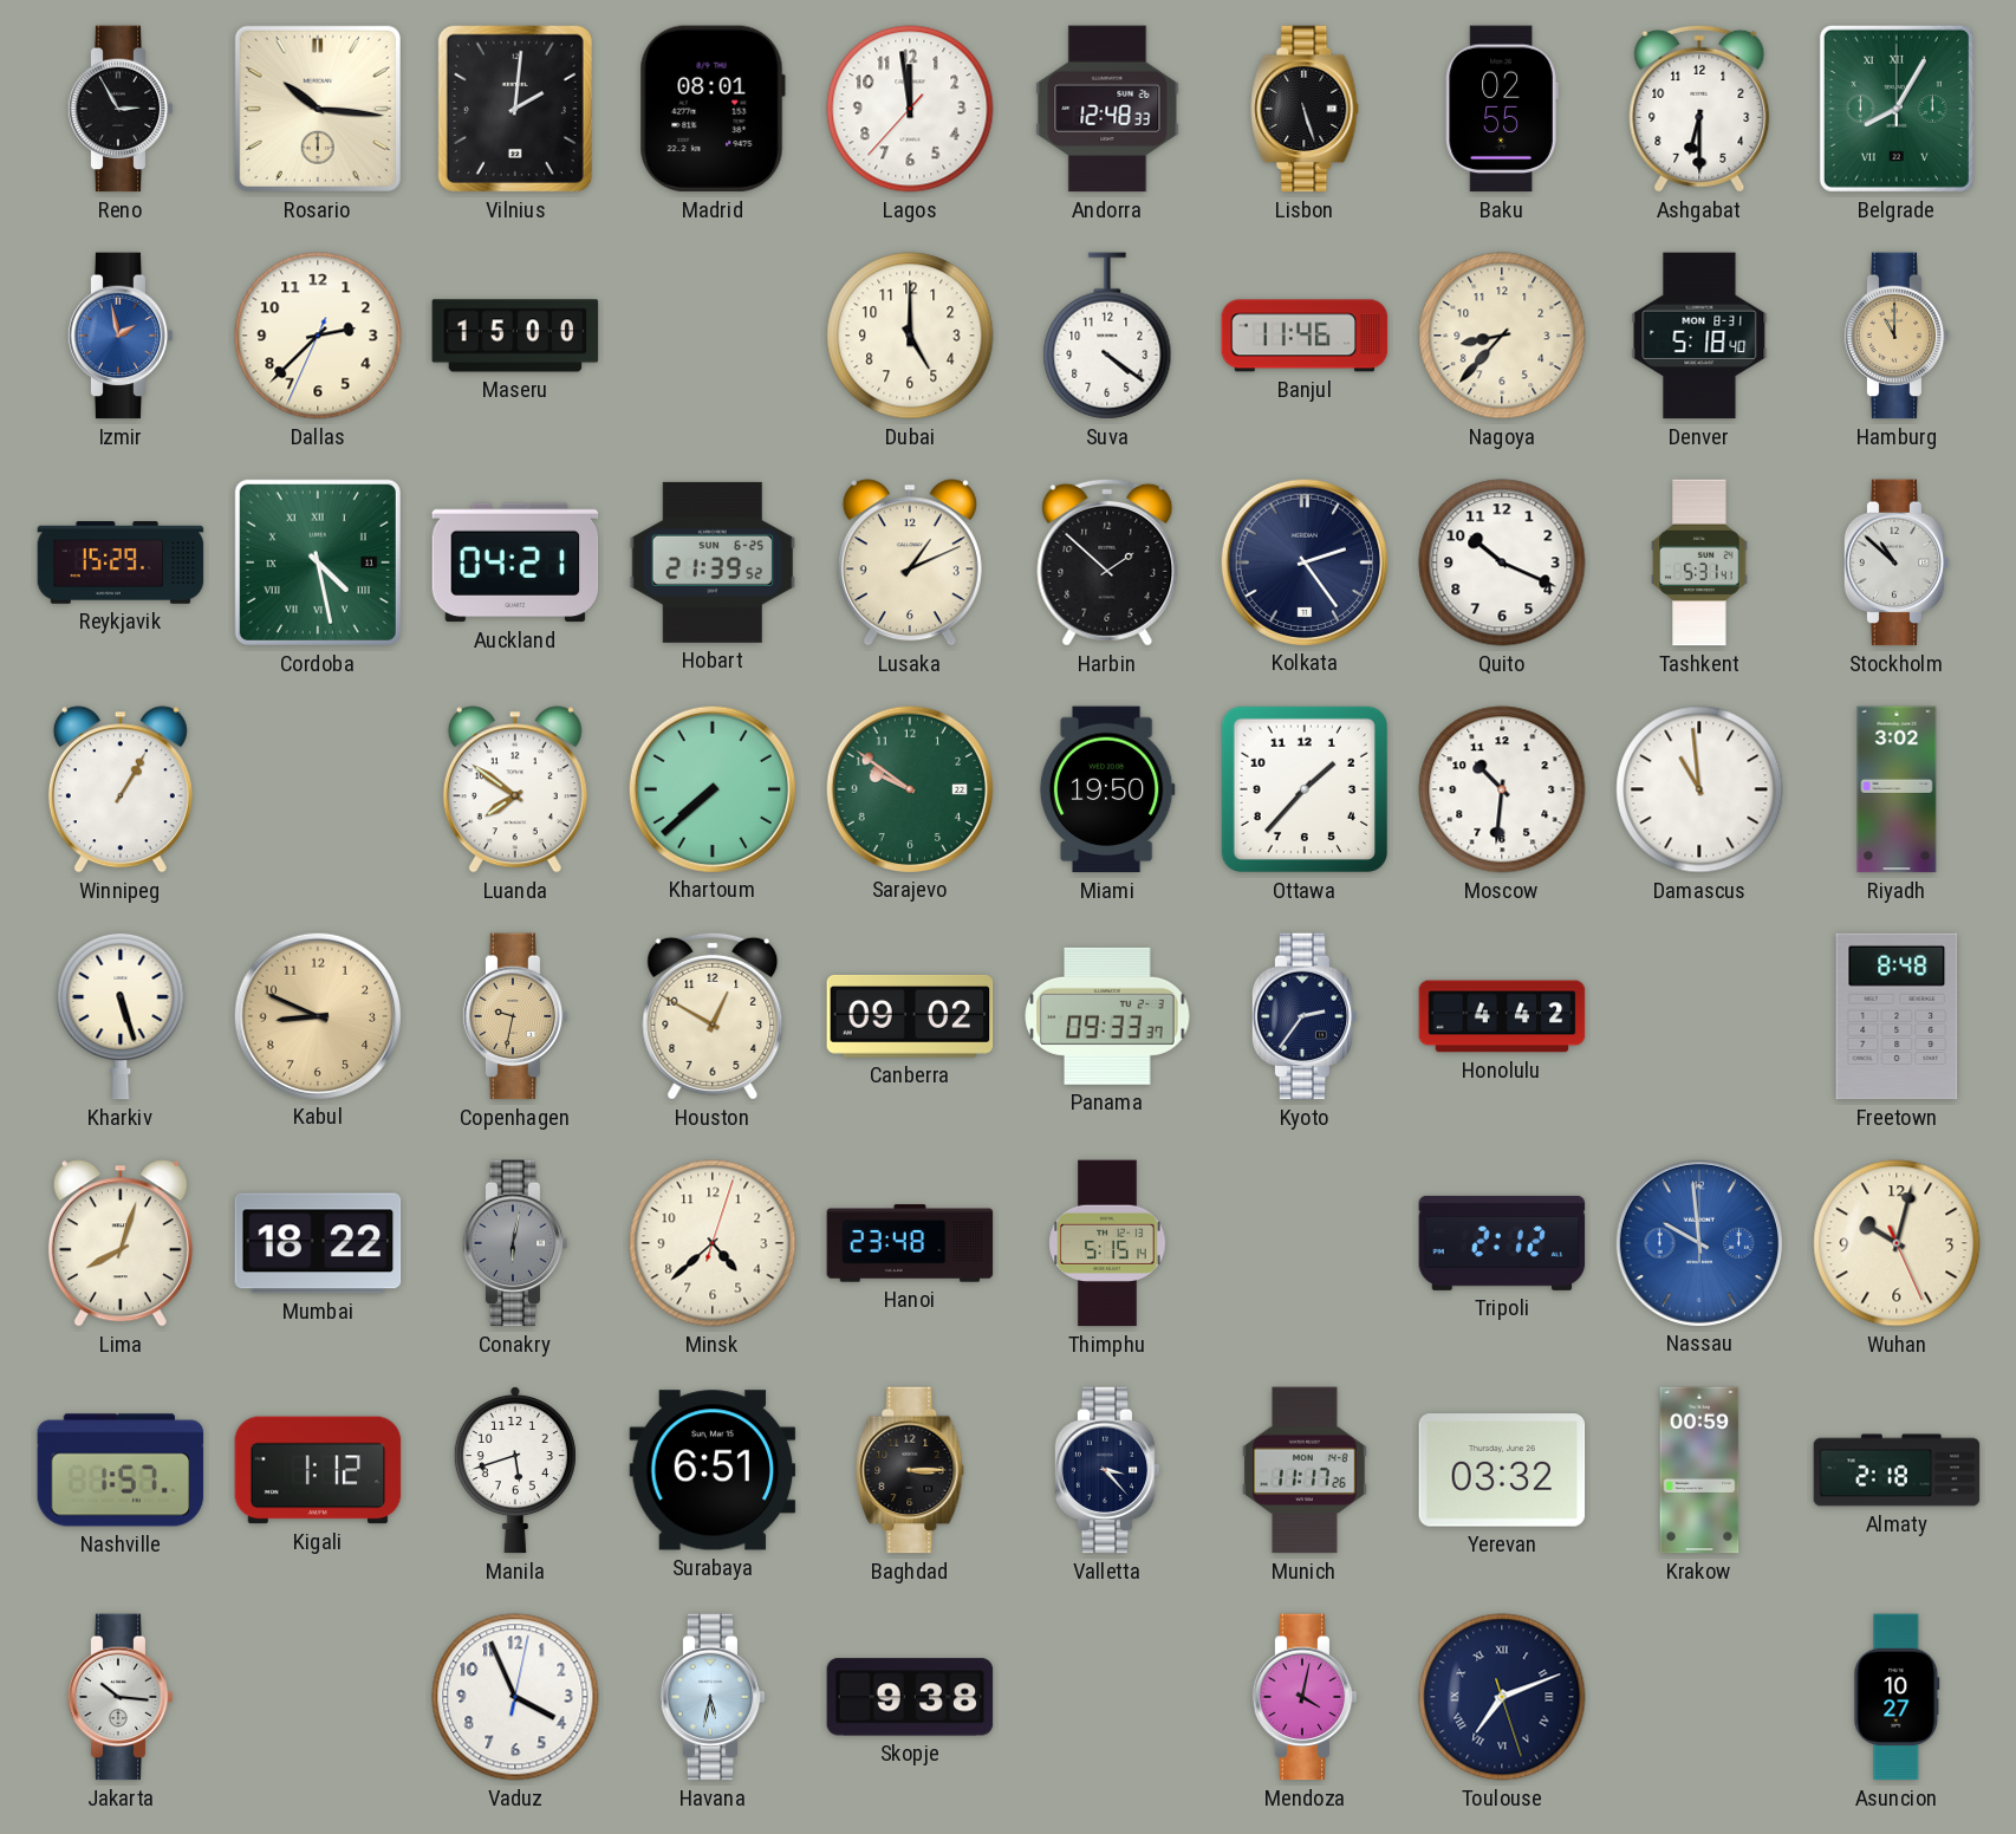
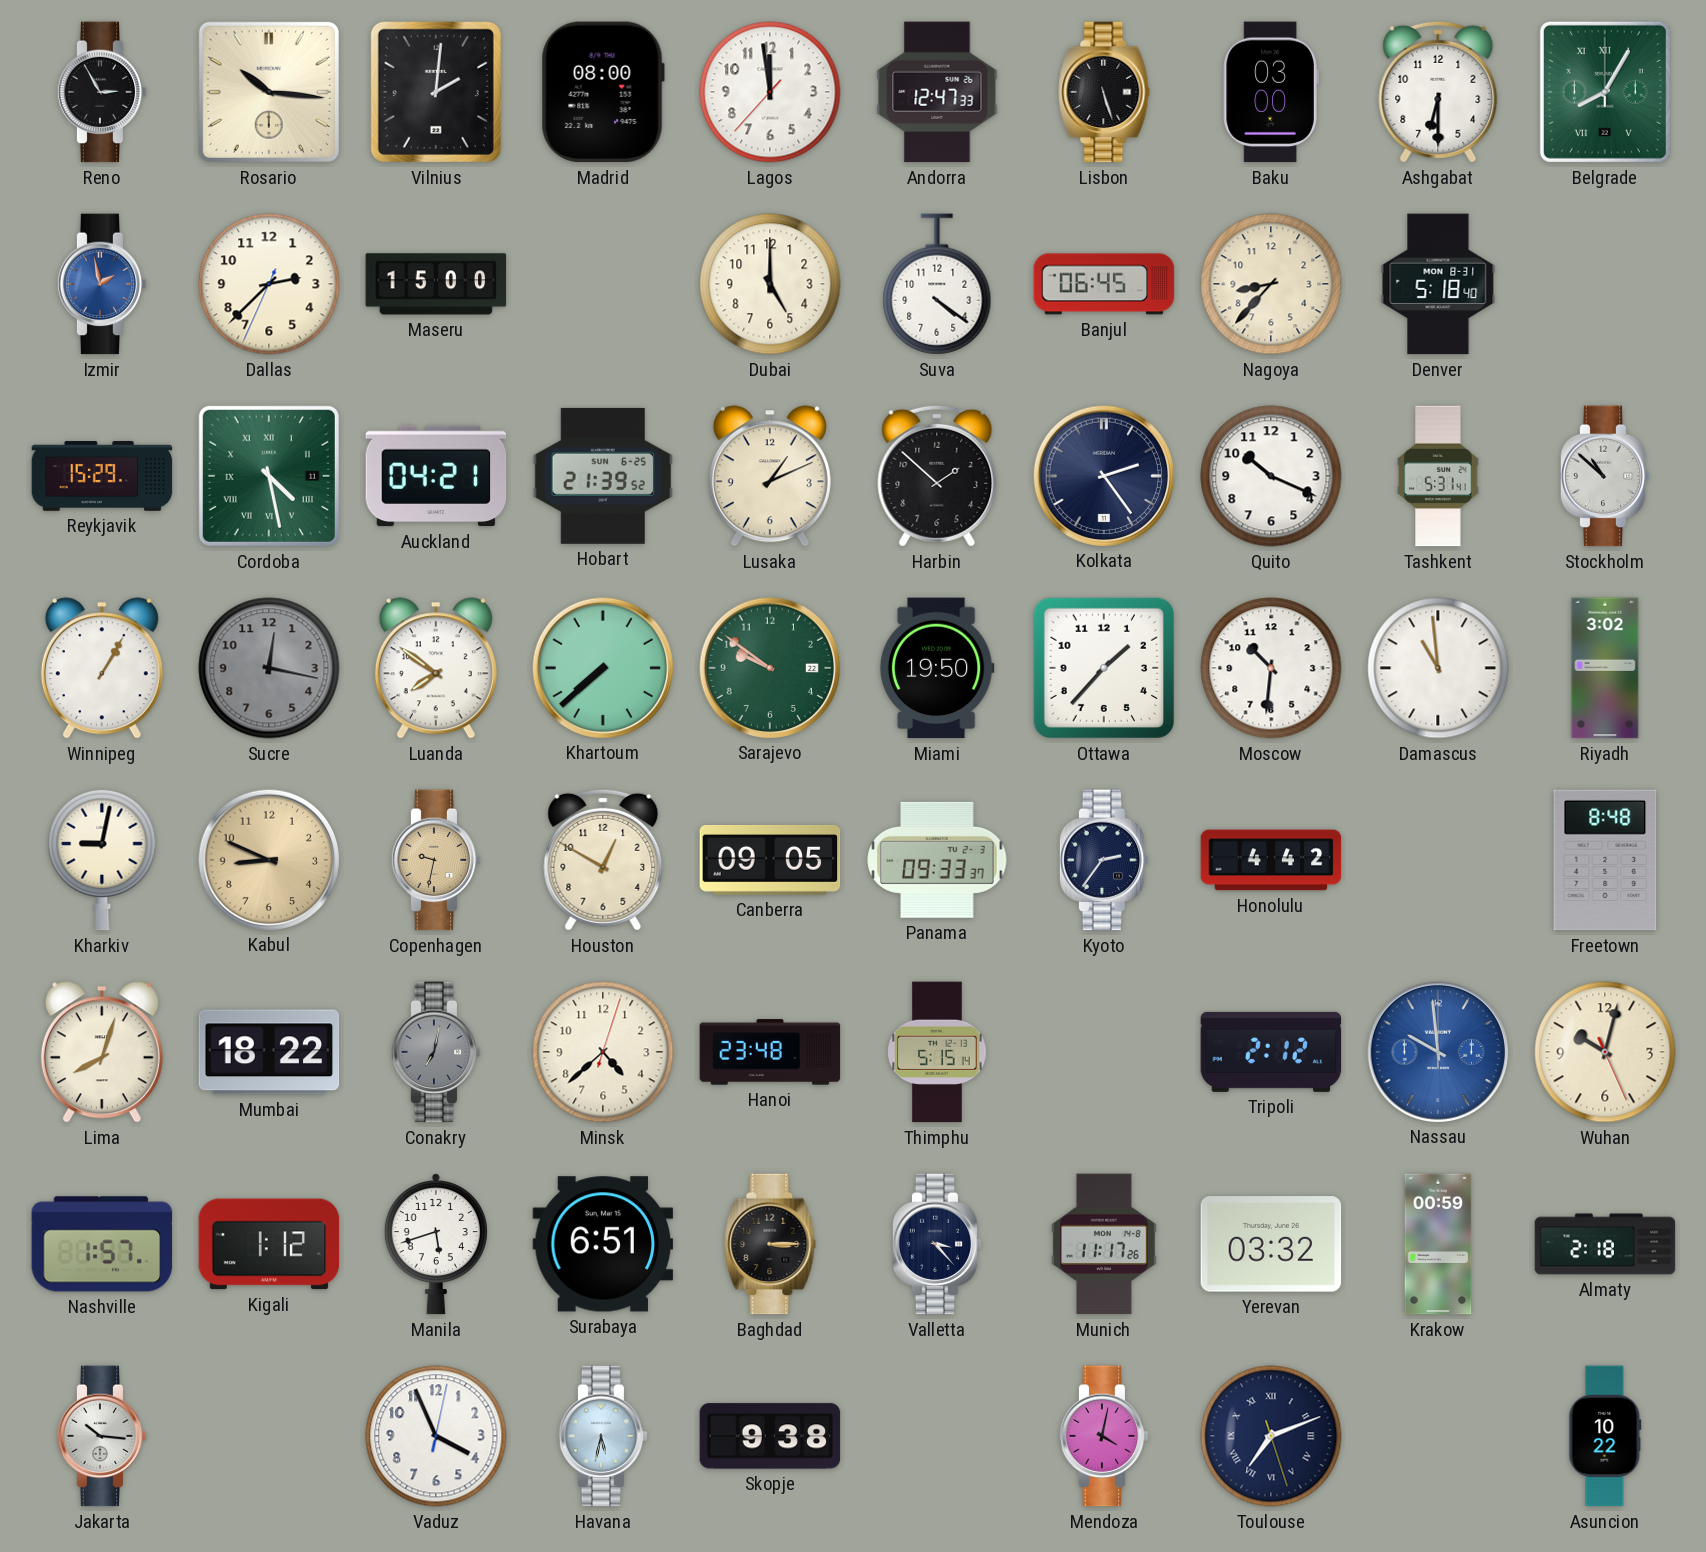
Madrid: 08:01 -> 08:00
Andorra: 12:48 -> 12:47
Baku: 02:55 -> 03:00
Banjul: 11:46 -> 06:45
Hamburg: 11:00 -> none
Sucre: none -> 12:17
Kharkiv: 5:27 -> 9:02
Canberra: 09:02 -> 09:05
Conakry: 6:02 -> 7:02
Asuncion: 10:27 -> 10:22
